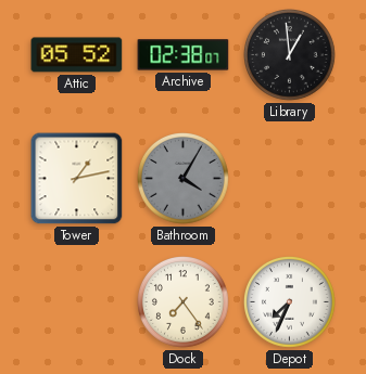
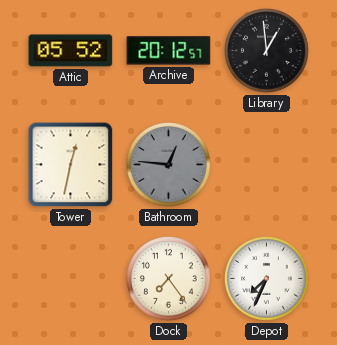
Archive: 02:38 -> 20:12
Tower: 1:13 -> 12:32
Bathroom: 4:05 -> 12:46
